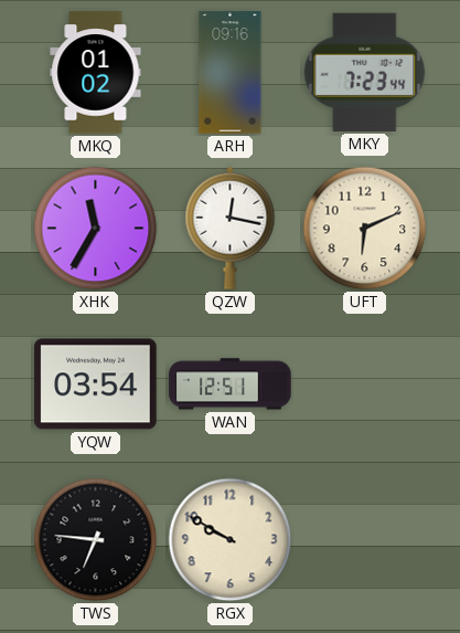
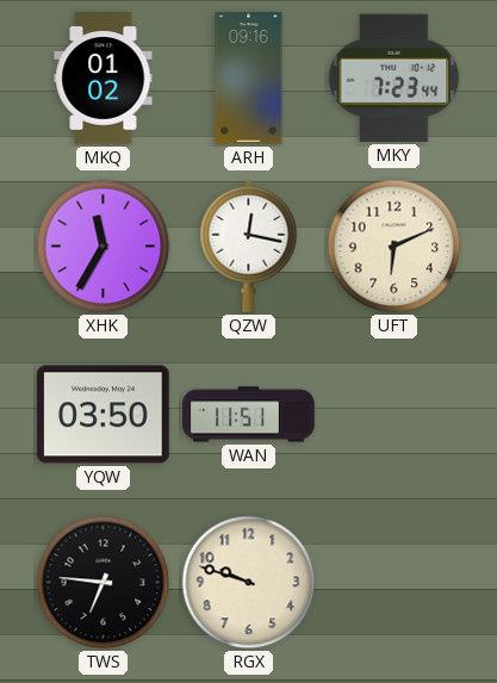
YQW: 03:54 -> 03:50
WAN: 12:51 -> 11:51
RGX: 9:50 -> 9:48
